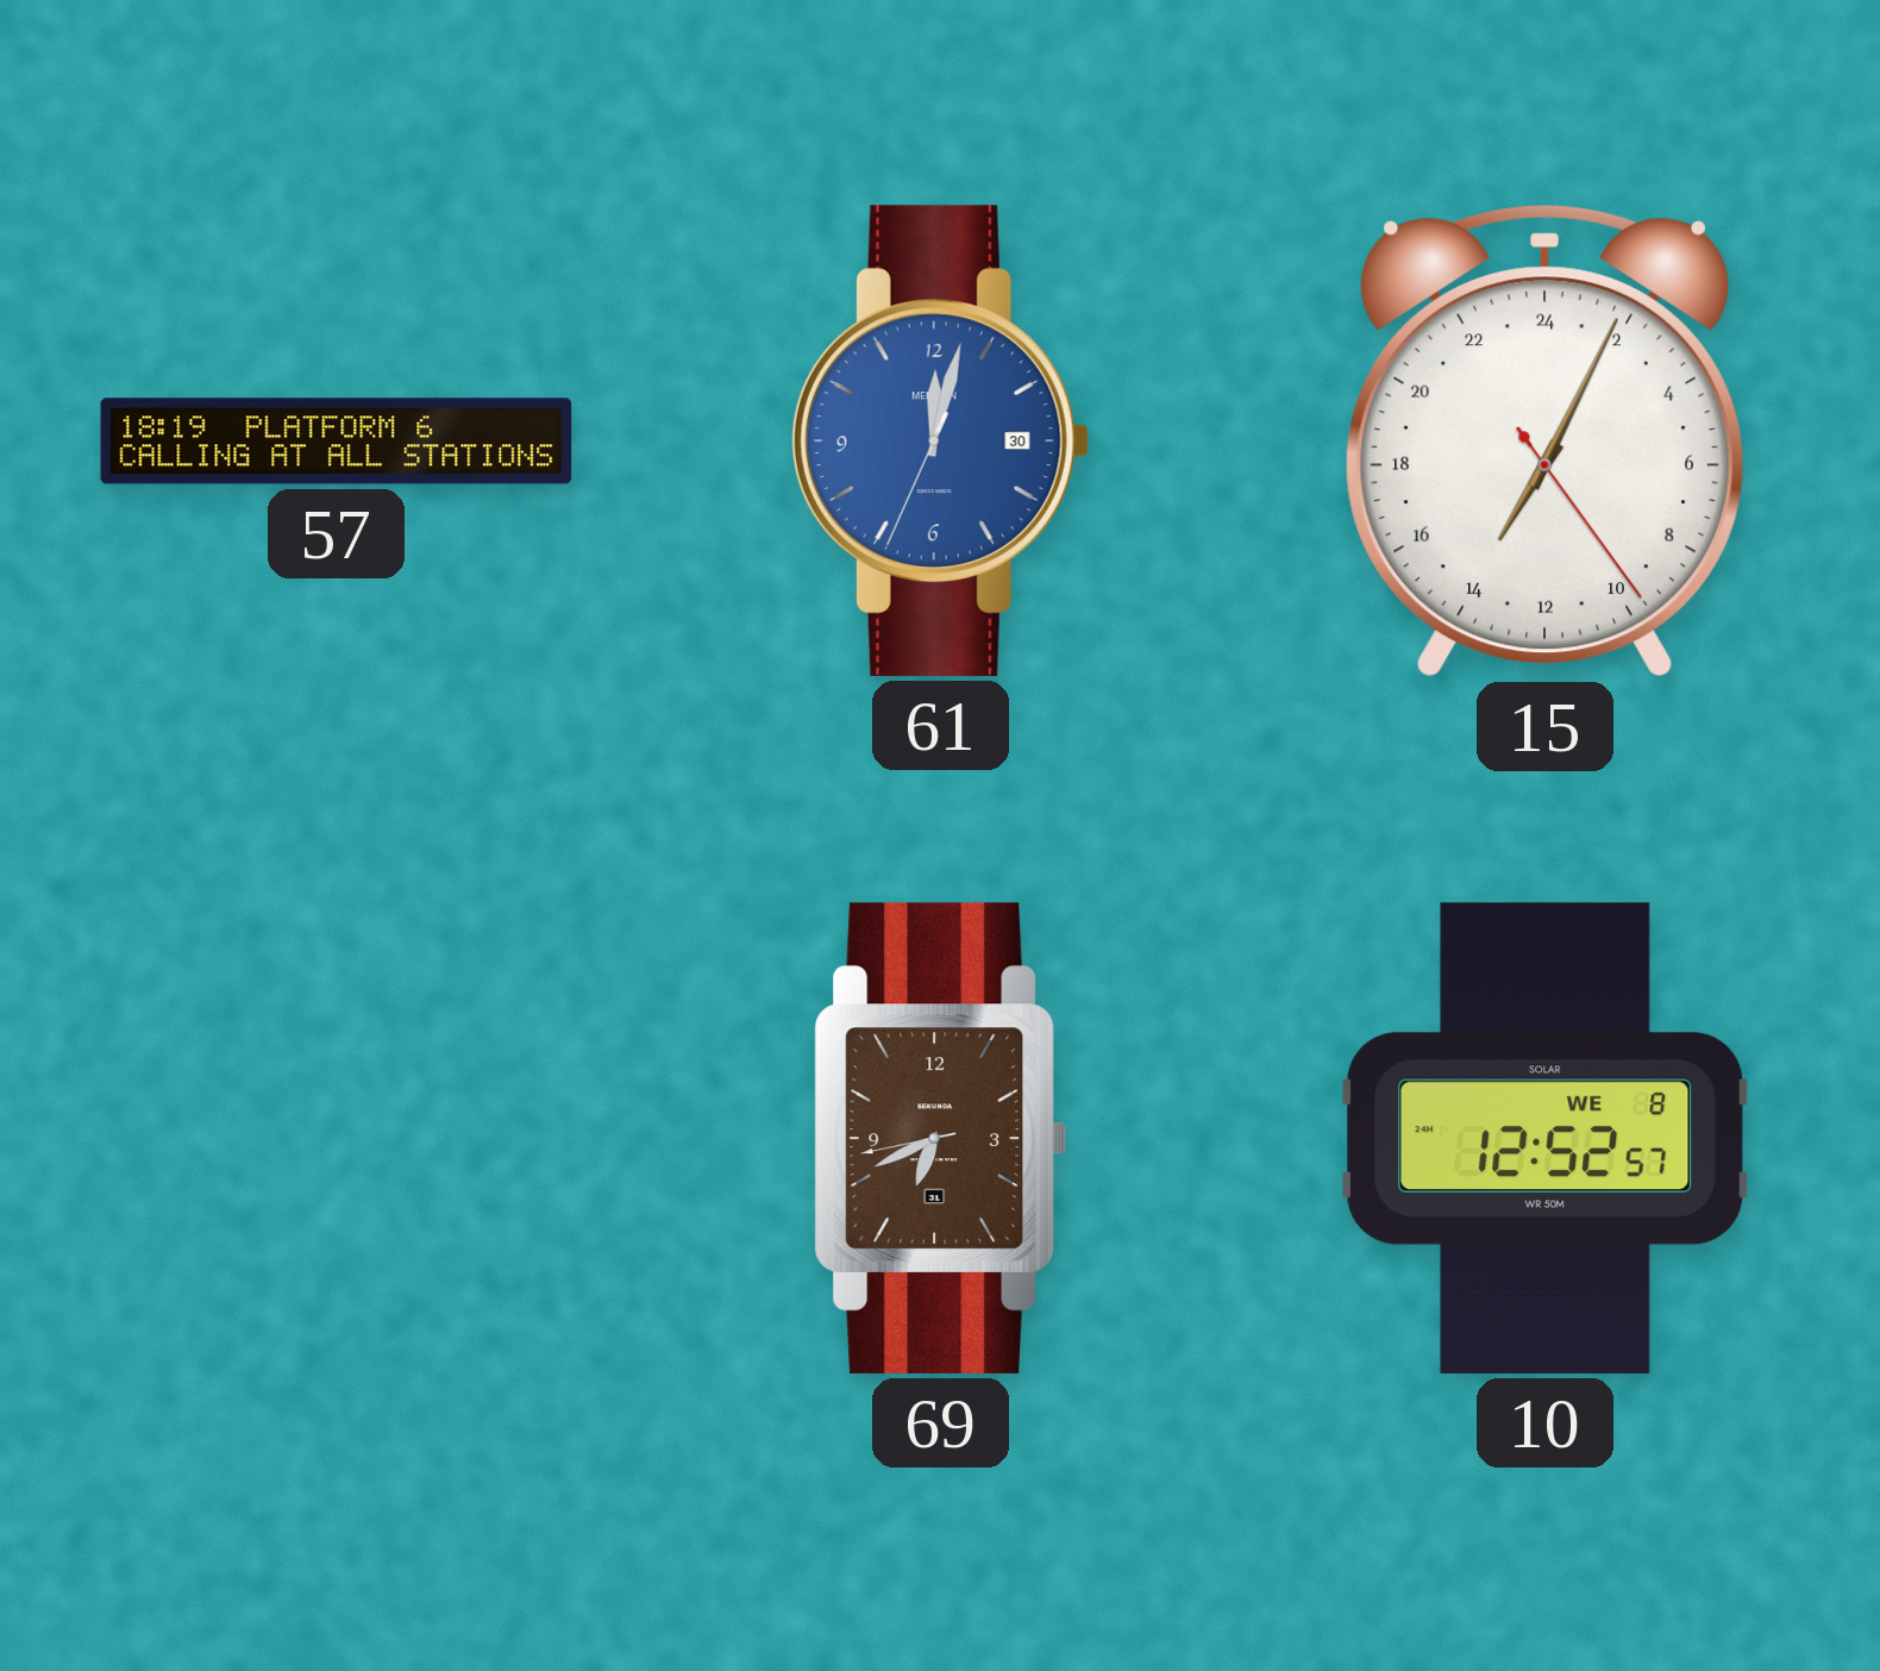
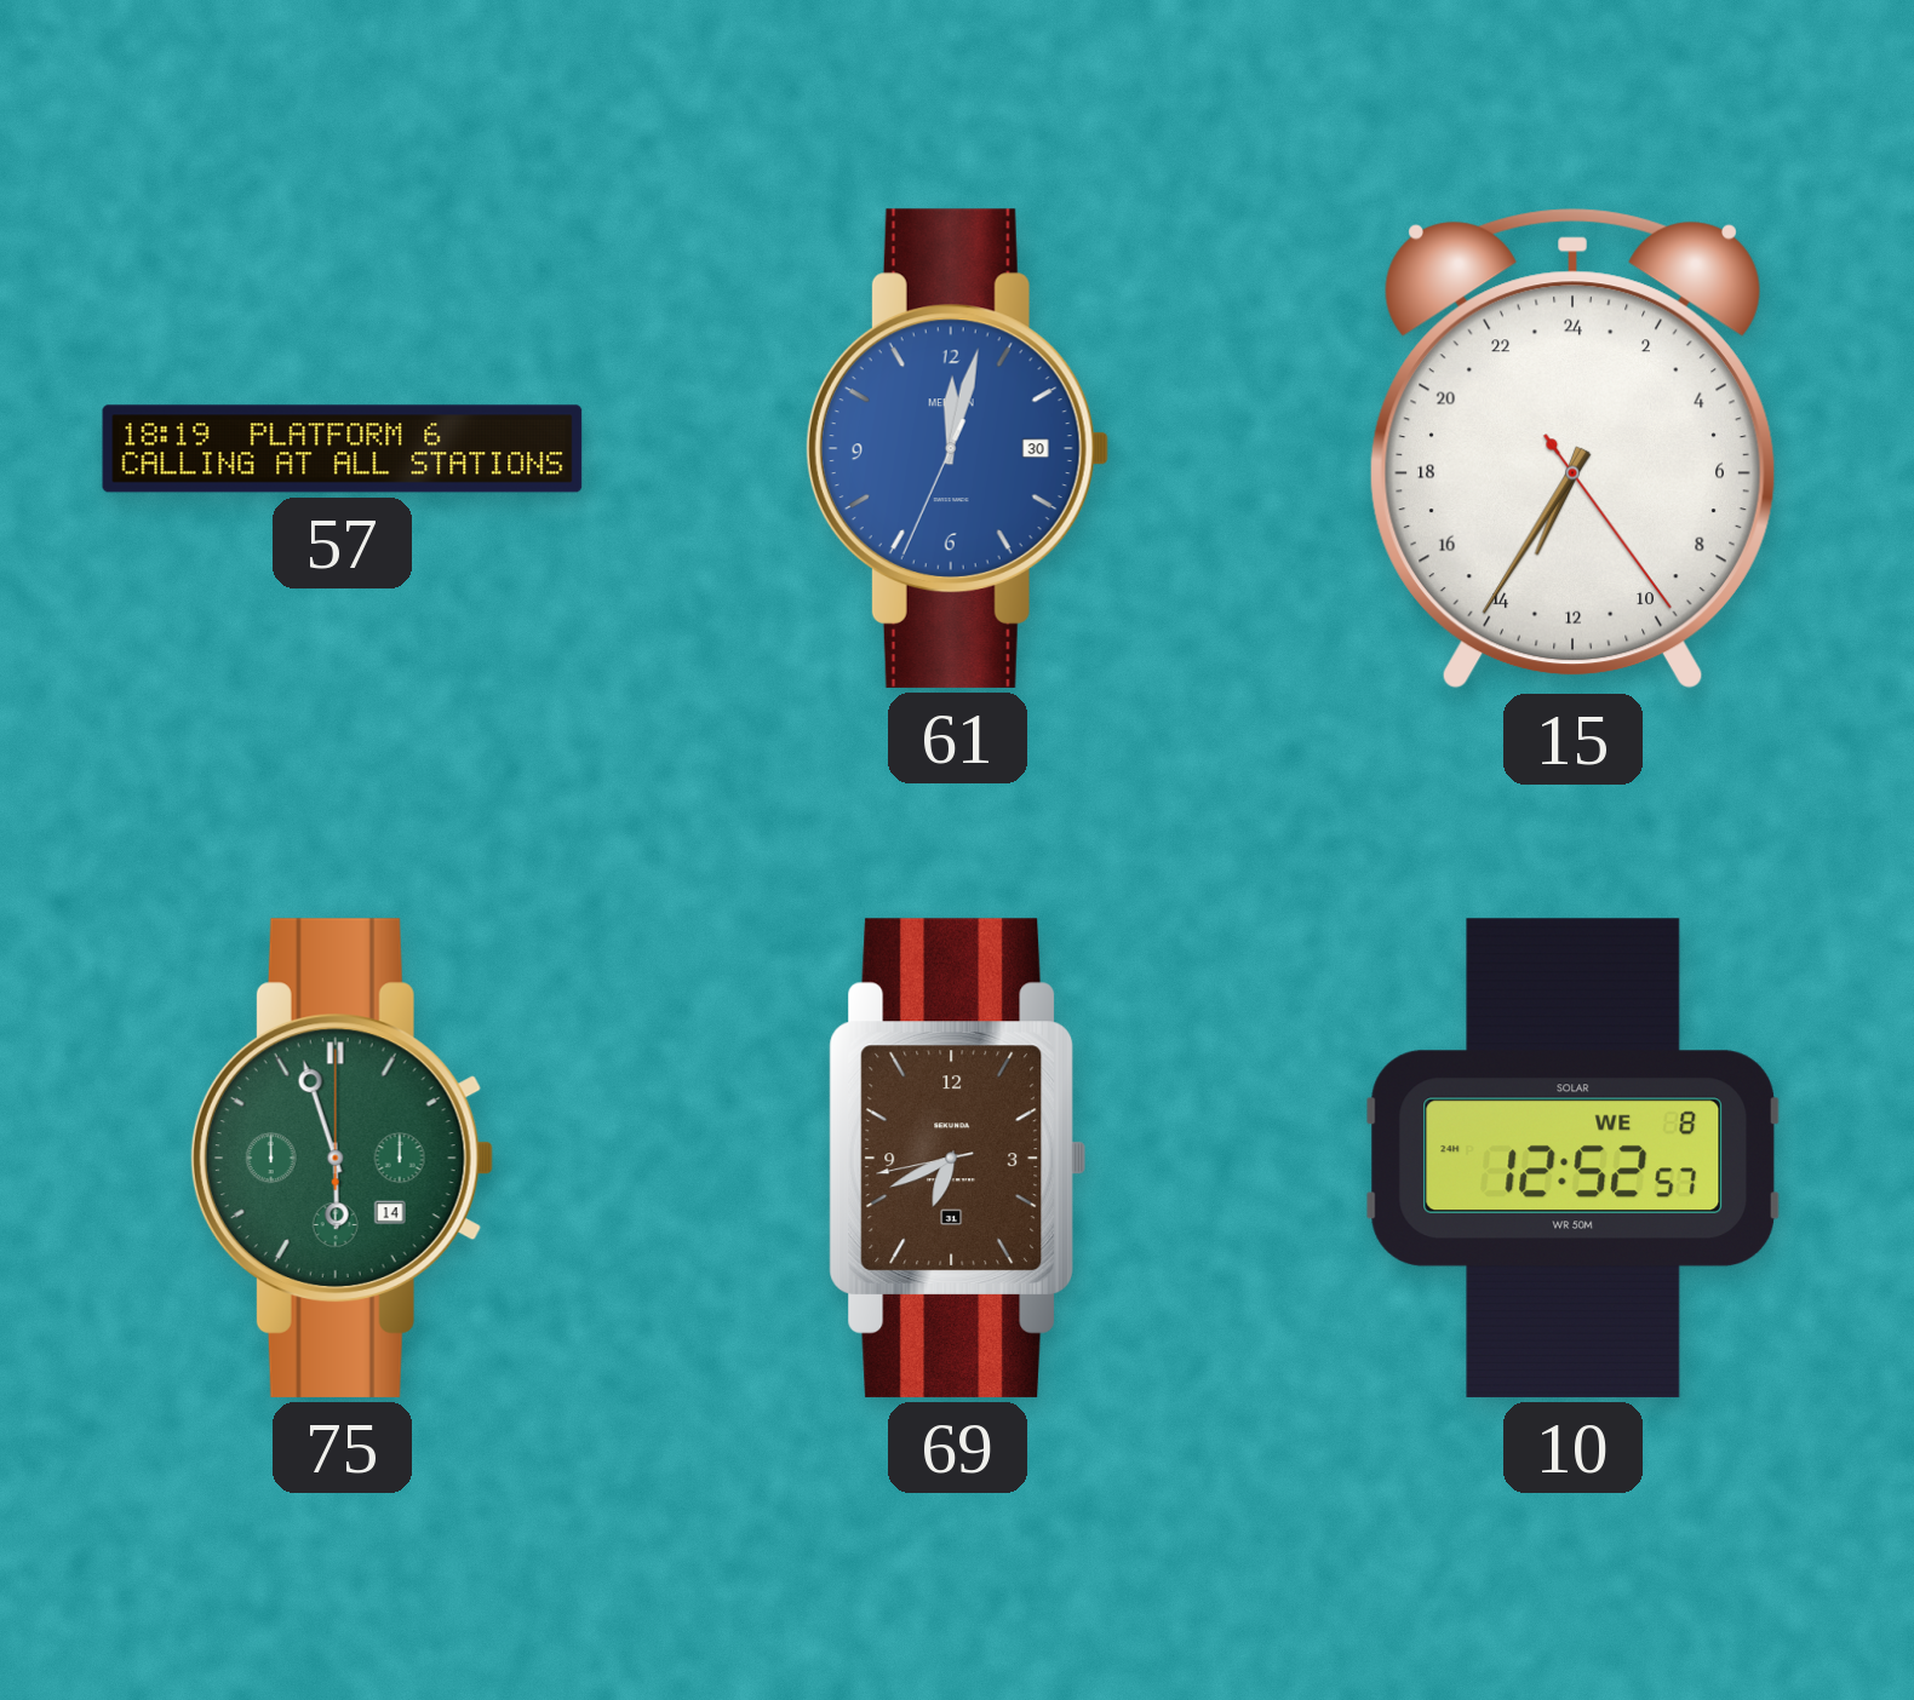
15: 14:04 -> 13:35
75: none -> 5:57
